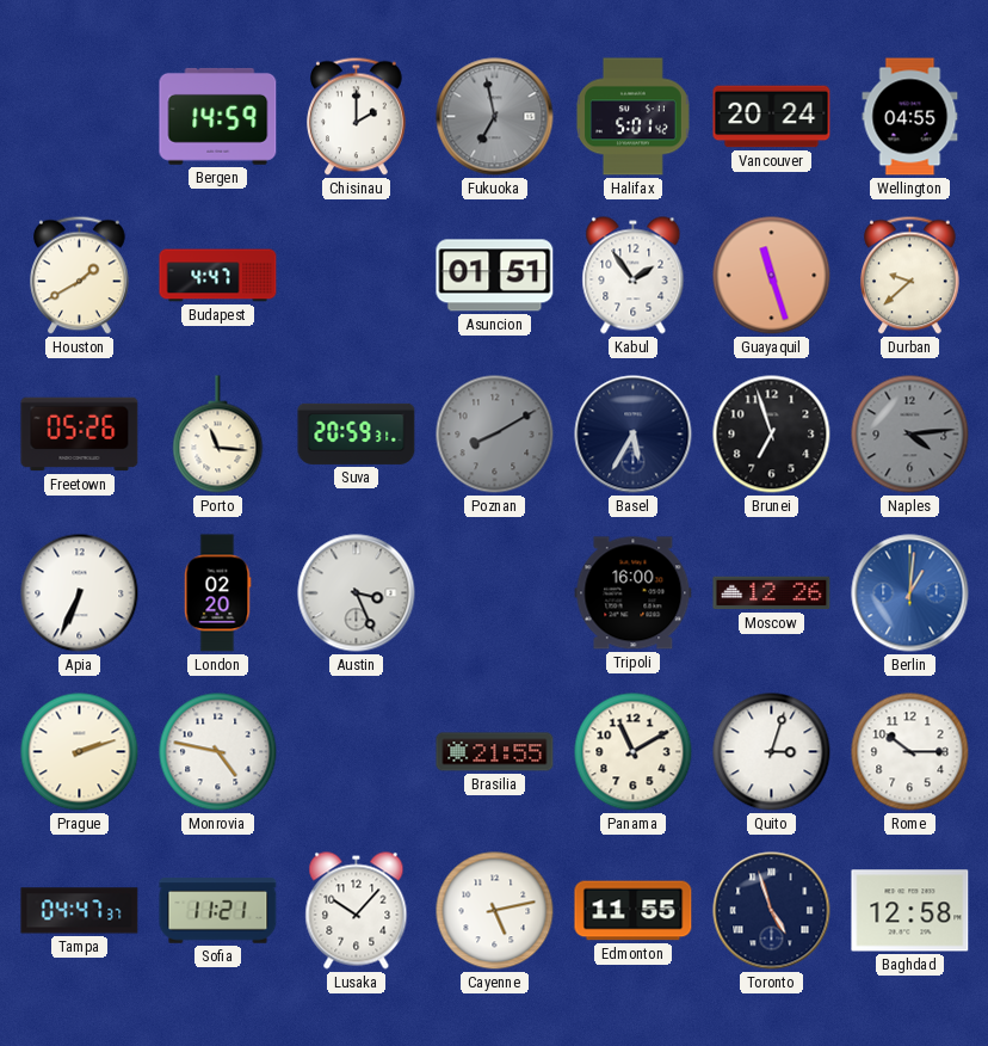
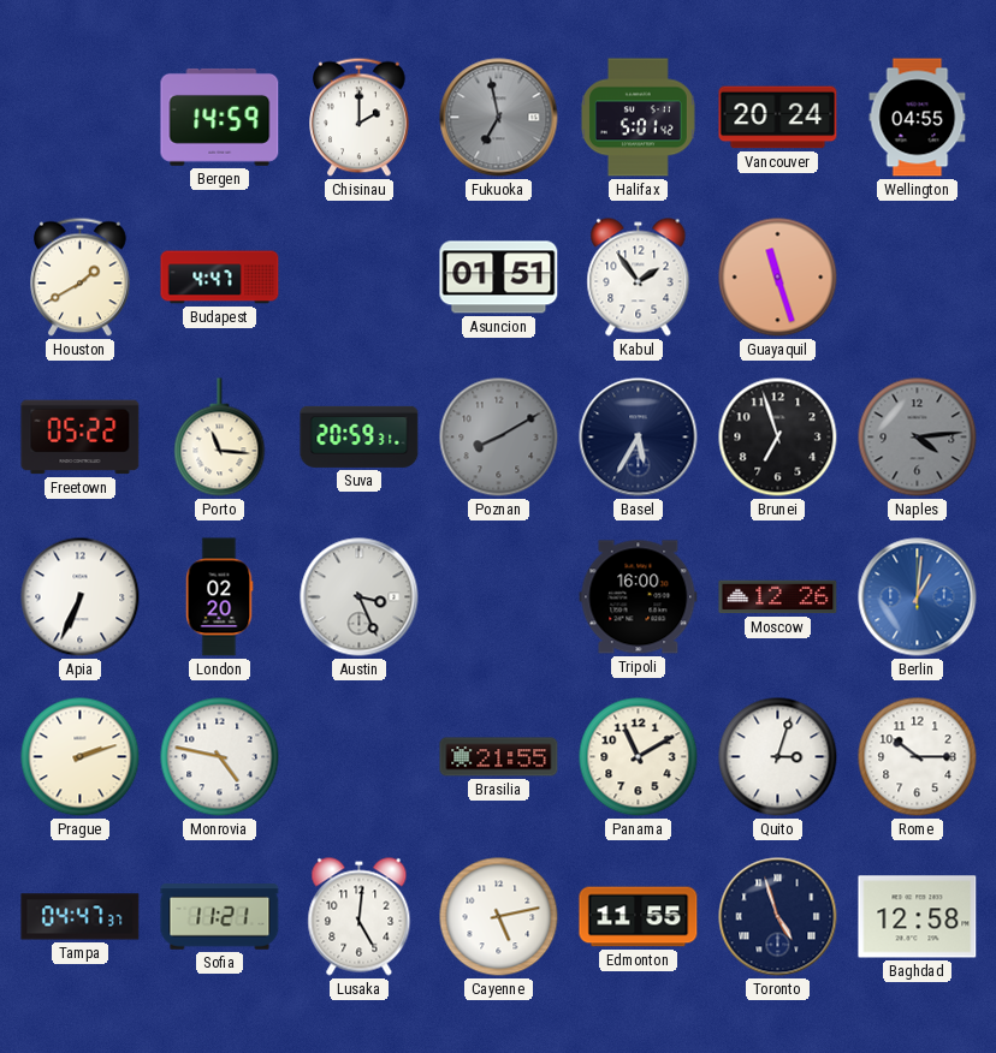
Durban: 9:38 -> none
Freetown: 05:26 -> 05:22
Lusaka: 10:07 -> 5:01
